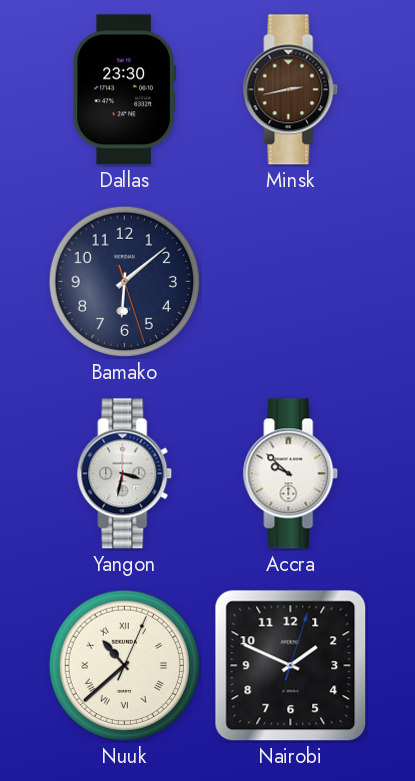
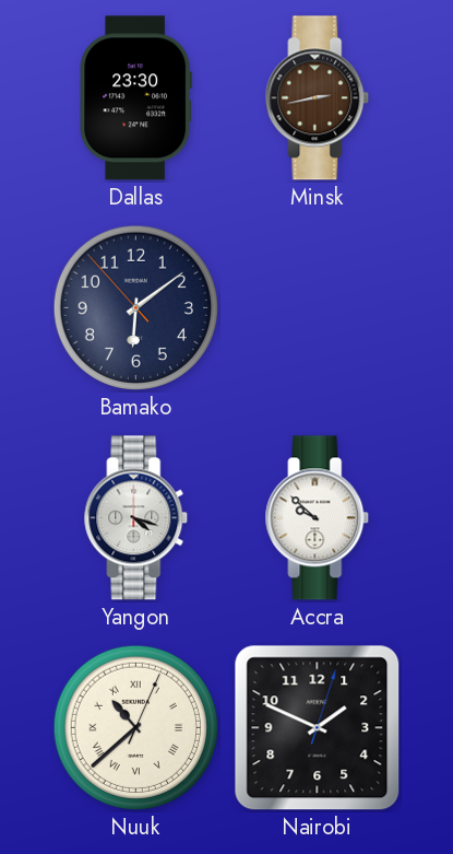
Bamako: 6:08:27 -> 6:08:53
Yangon: 3:32 -> 4:18
